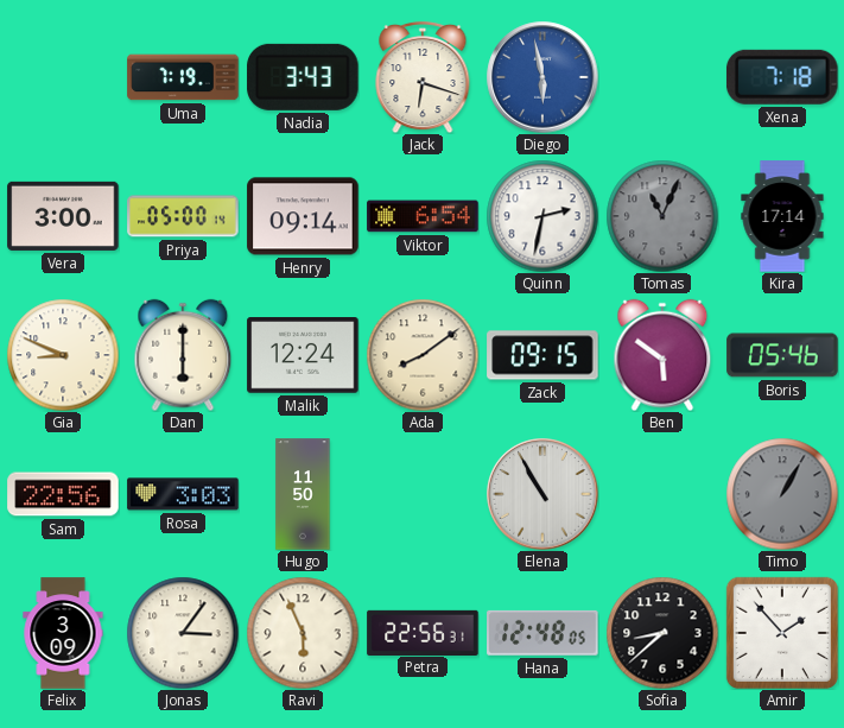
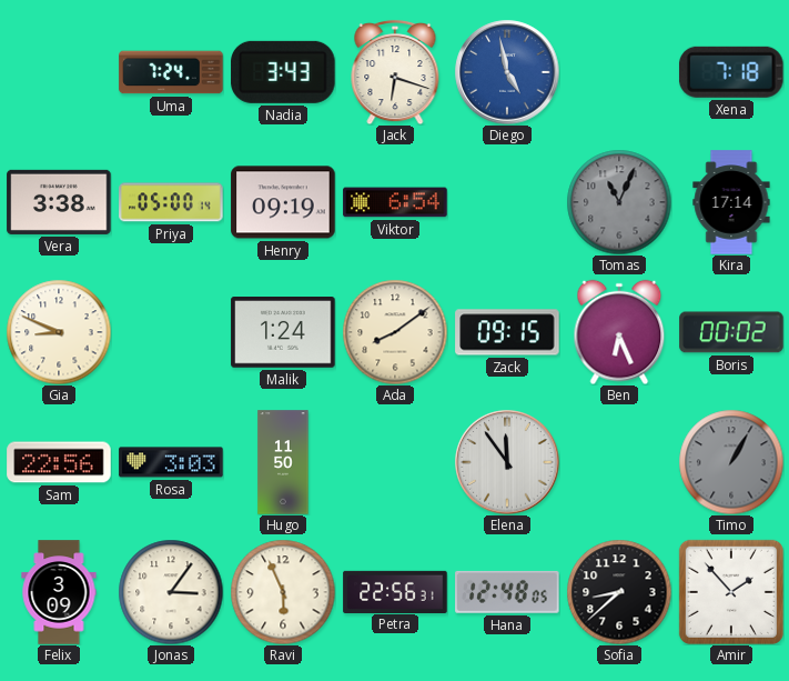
Uma: 7:19 -> 7:24
Diego: 5:58 -> 4:58
Vera: 3:00 -> 3:38
Henry: 09:14 -> 09:19
Quinn: 2:32 -> none
Dan: 6:00 -> none
Malik: 12:24 -> 1:24
Ben: 5:51 -> 6:26
Boris: 05:46 -> 00:02
Elena: 10:55 -> 11:54
